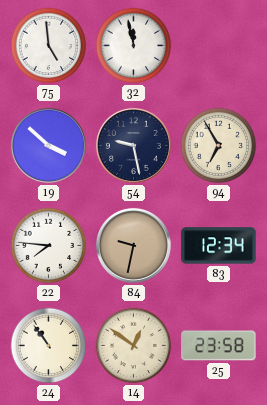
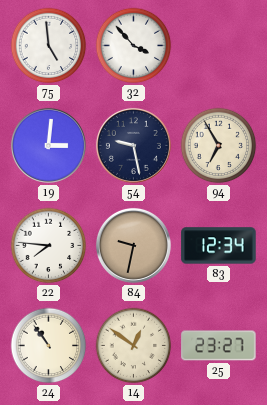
32: 11:58 -> 3:53
19: 3:52 -> 3:01
25: 23:58 -> 23:27
